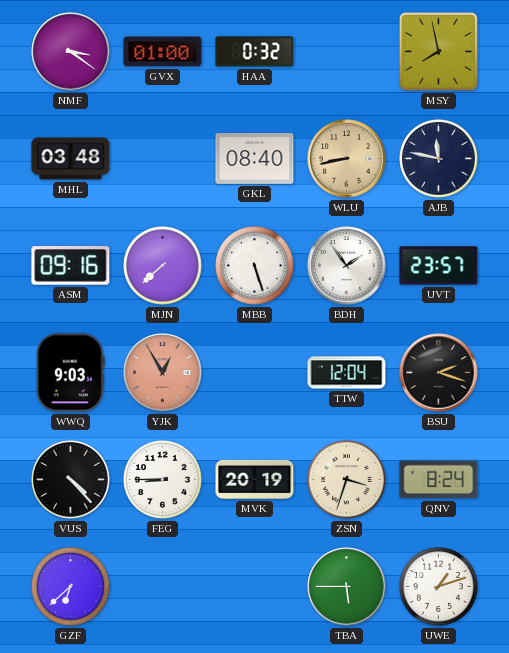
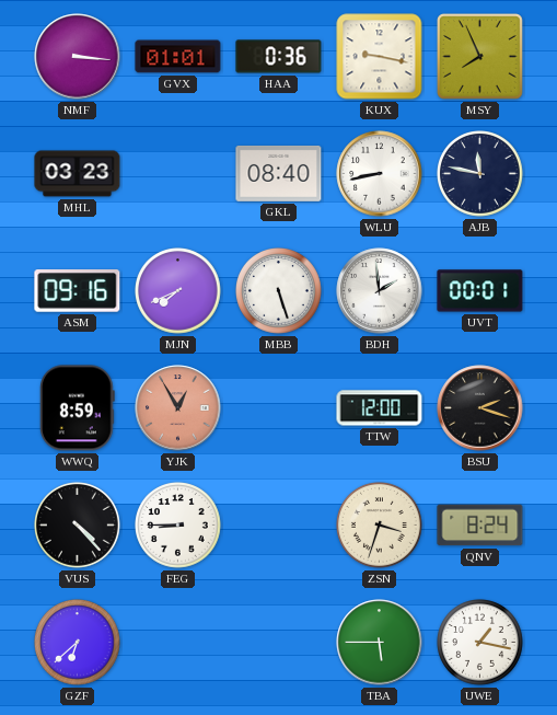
NMF: 3:21 -> 3:16
GVX: 01:00 -> 01:01
HAA: 0:32 -> 0:36
KUX: none -> 9:17
MSY: 7:58 -> 7:56
MHL: 03:48 -> 03:23
WLU dial: champagne -> white
MJN: 7:38 -> 7:41
BDH: 1:54 -> 1:59
UVT: 23:57 -> 00:01
WWQ: 9:03 -> 8:59
TTW: 12:04 -> 12:00
MVK: 20:19 -> none
UWE: 1:12 -> 1:17
